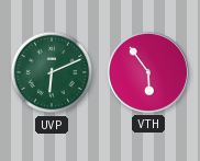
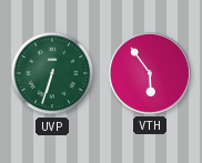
UVP: 6:11 -> 6:33
